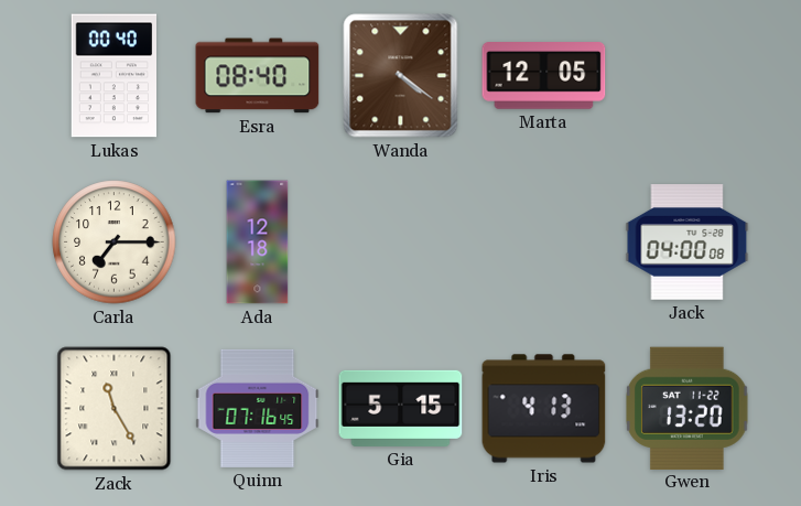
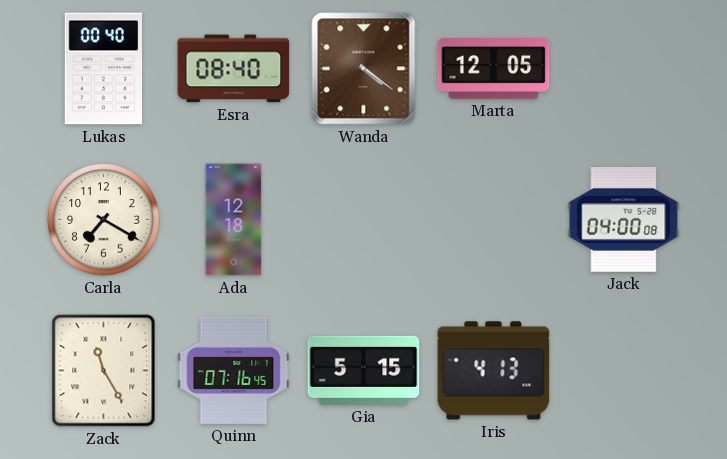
Carla: 7:15 -> 7:20
Gwen: 13:20 -> none
